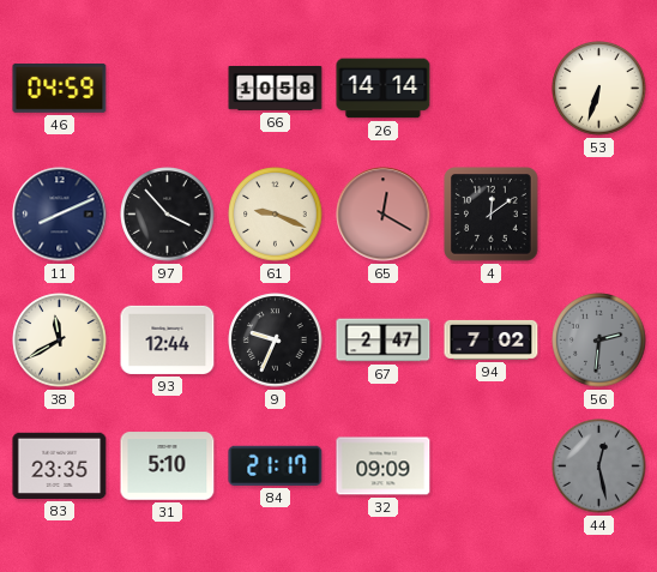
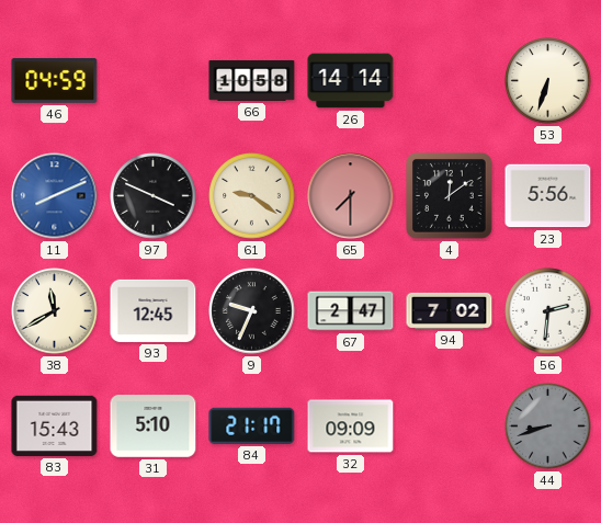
11 dial: navy -> blue
97: 3:53 -> 3:49
61: 9:19 -> 9:21
65: 12:20 -> 7:30
23: none -> 5:56
93: 12:44 -> 12:45
56 dial: grey -> white
83: 23:35 -> 15:43
44: 12:28 -> 8:42
